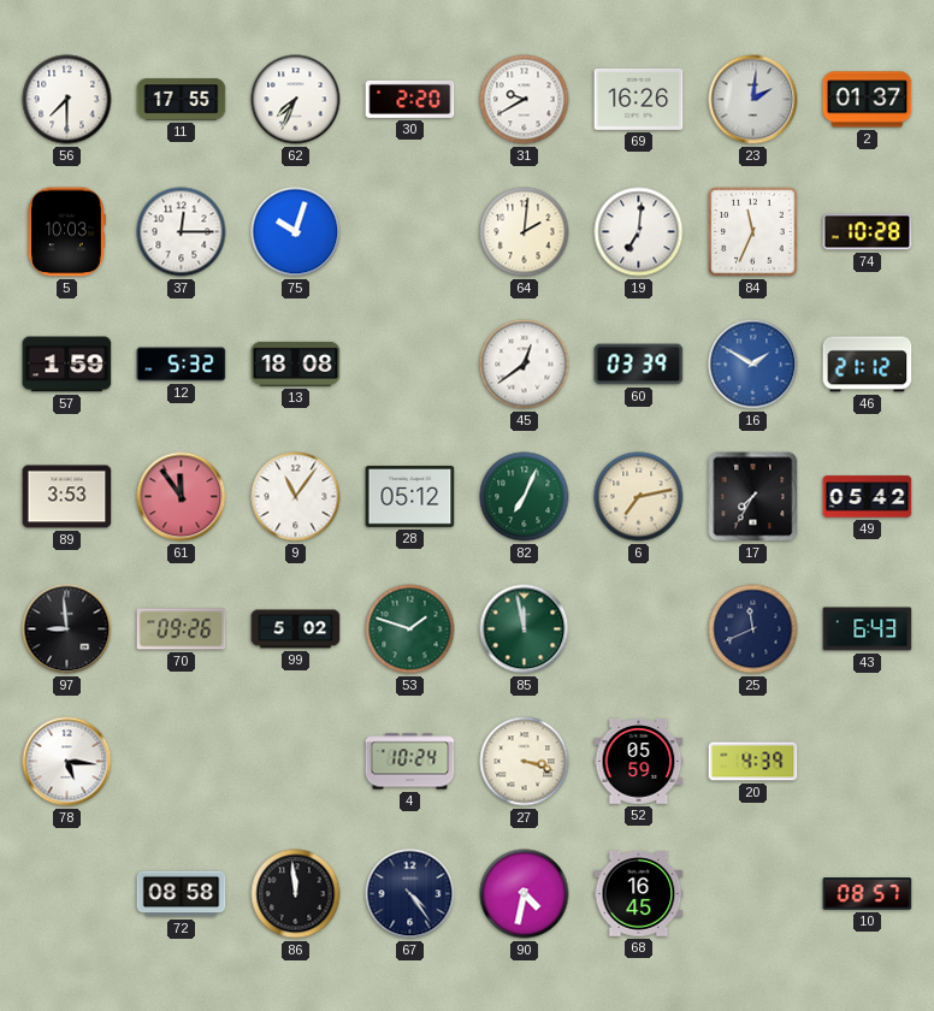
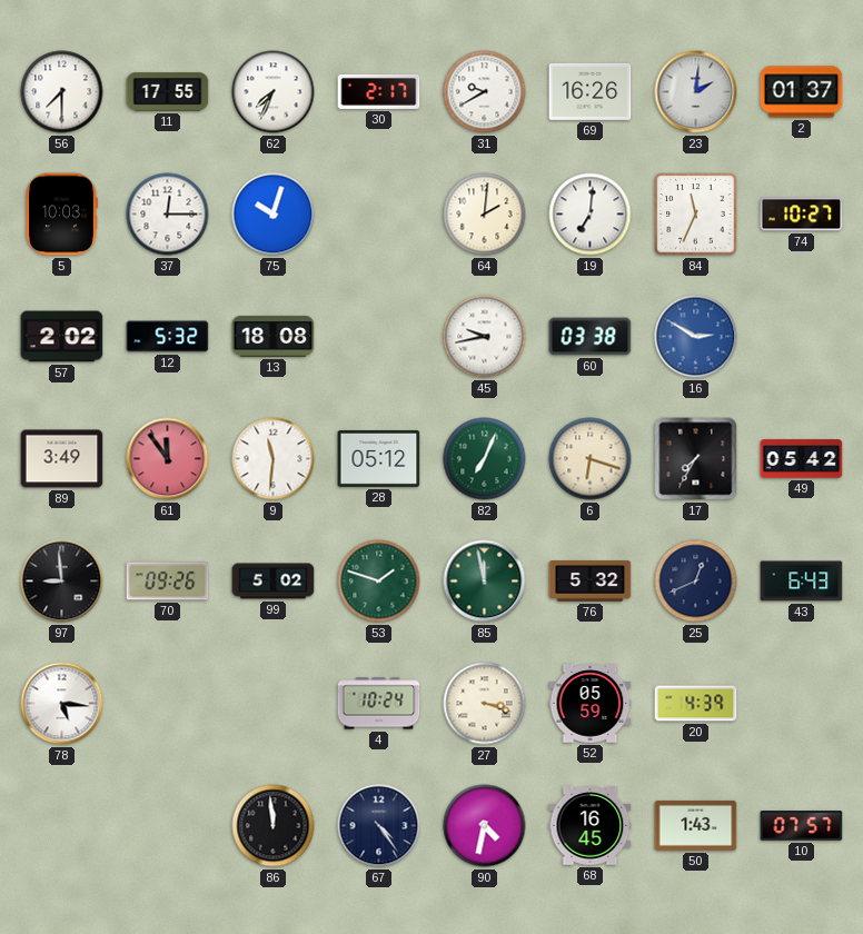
30: 2:20 -> 2:17
74: 10:28 -> 10:27
57: 1:59 -> 2:02
45: 12:39 -> 9:43
60: 03:39 -> 03:38
16: 1:50 -> 2:50
46: 21:12 -> none
89: 3:53 -> 3:49
9: 11:06 -> 11:31
6: 7:13 -> 6:18
76: none -> 5:32
25: 11:41 -> 12:41
72: 08:58 -> none
50: none -> 1:43
10: 08:57 -> 07:57
